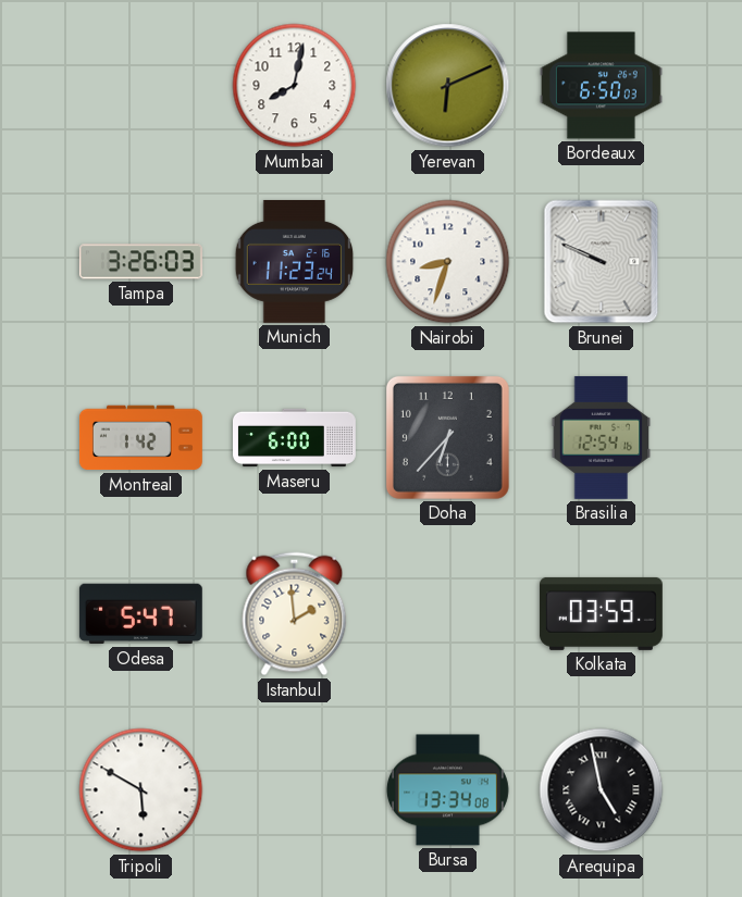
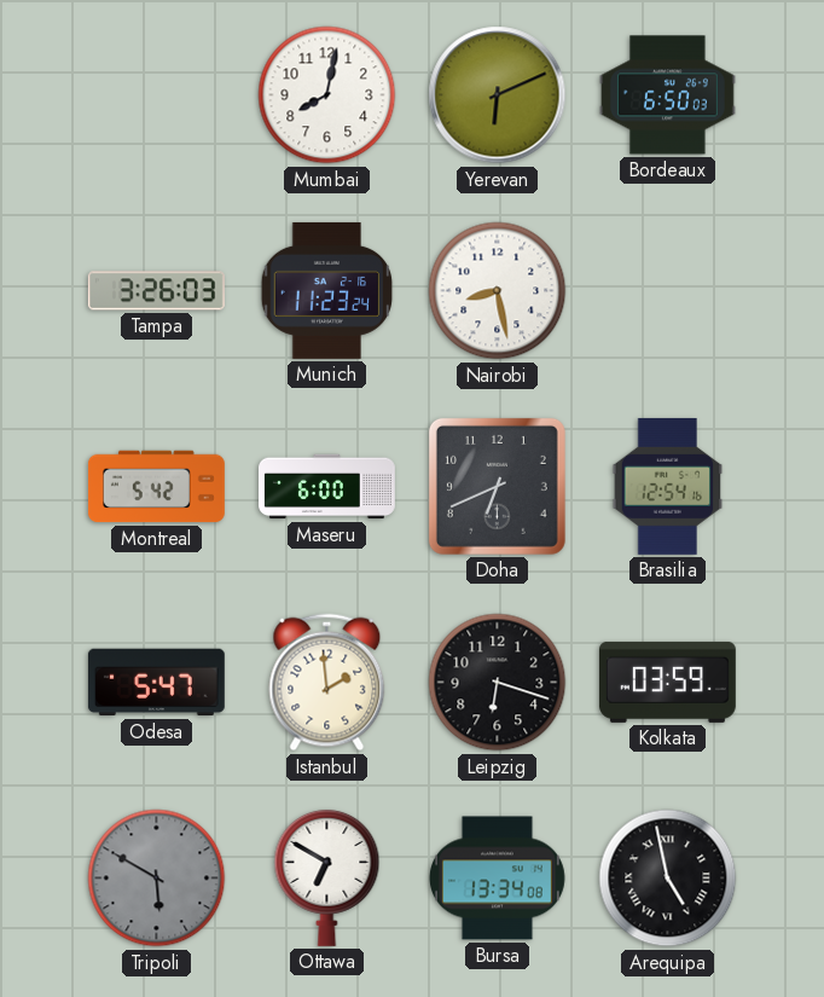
Nairobi: 8:33 -> 8:28
Brunei: 9:49 -> none
Montreal: 1:42 -> 5:42
Doha: 6:37 -> 6:41
Leipzig: none -> 6:18
Tripoli dial: white -> grey
Ottawa: none -> 6:50
